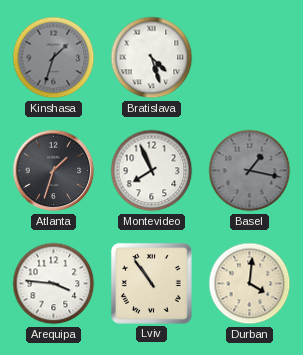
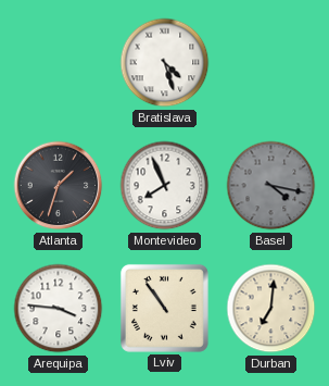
Kinshasa: 1:33 -> none
Basel: 1:17 -> 4:17
Durban: 4:01 -> 7:01
